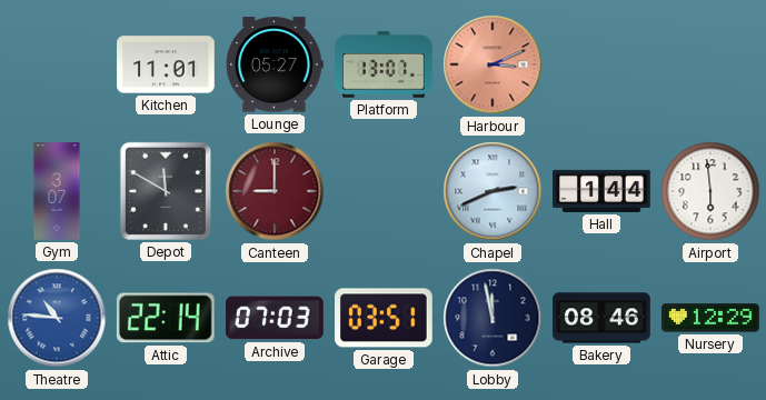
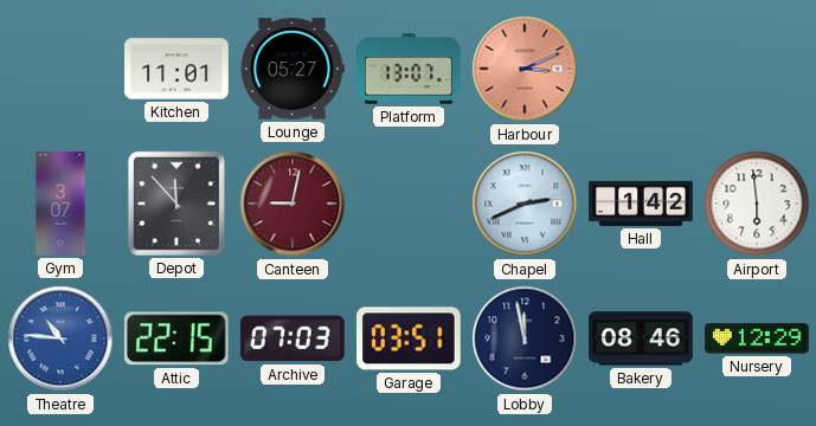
Depot: 11:50 -> 11:53
Canteen: 9:00 -> 9:02
Hall: 1:44 -> 1:42
Attic: 22:14 -> 22:15
